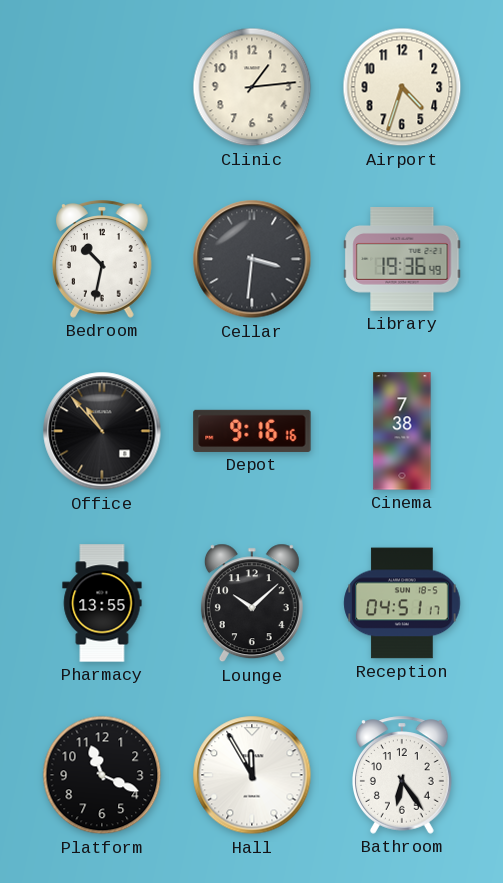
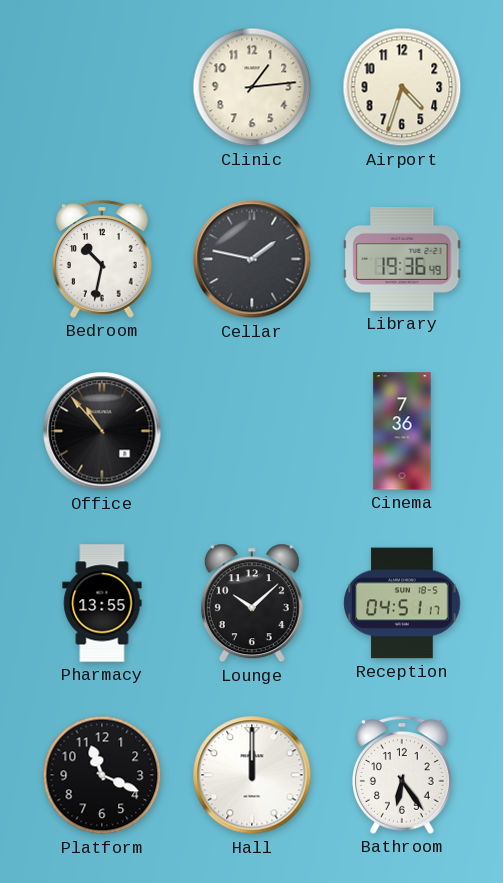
Cellar: 3:31 -> 1:47
Depot: 9:16 -> none
Cinema: 7:38 -> 7:36
Hall: 11:55 -> 12:00
